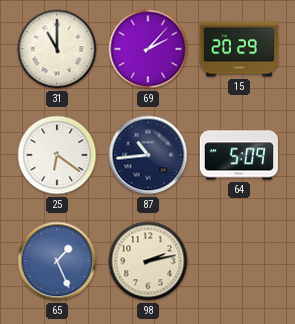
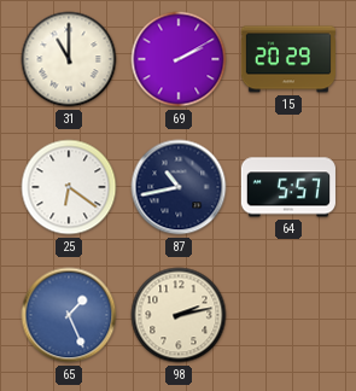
69: 2:07 -> 2:10
87: 10:44 -> 10:43
64: 5:09 -> 5:57
